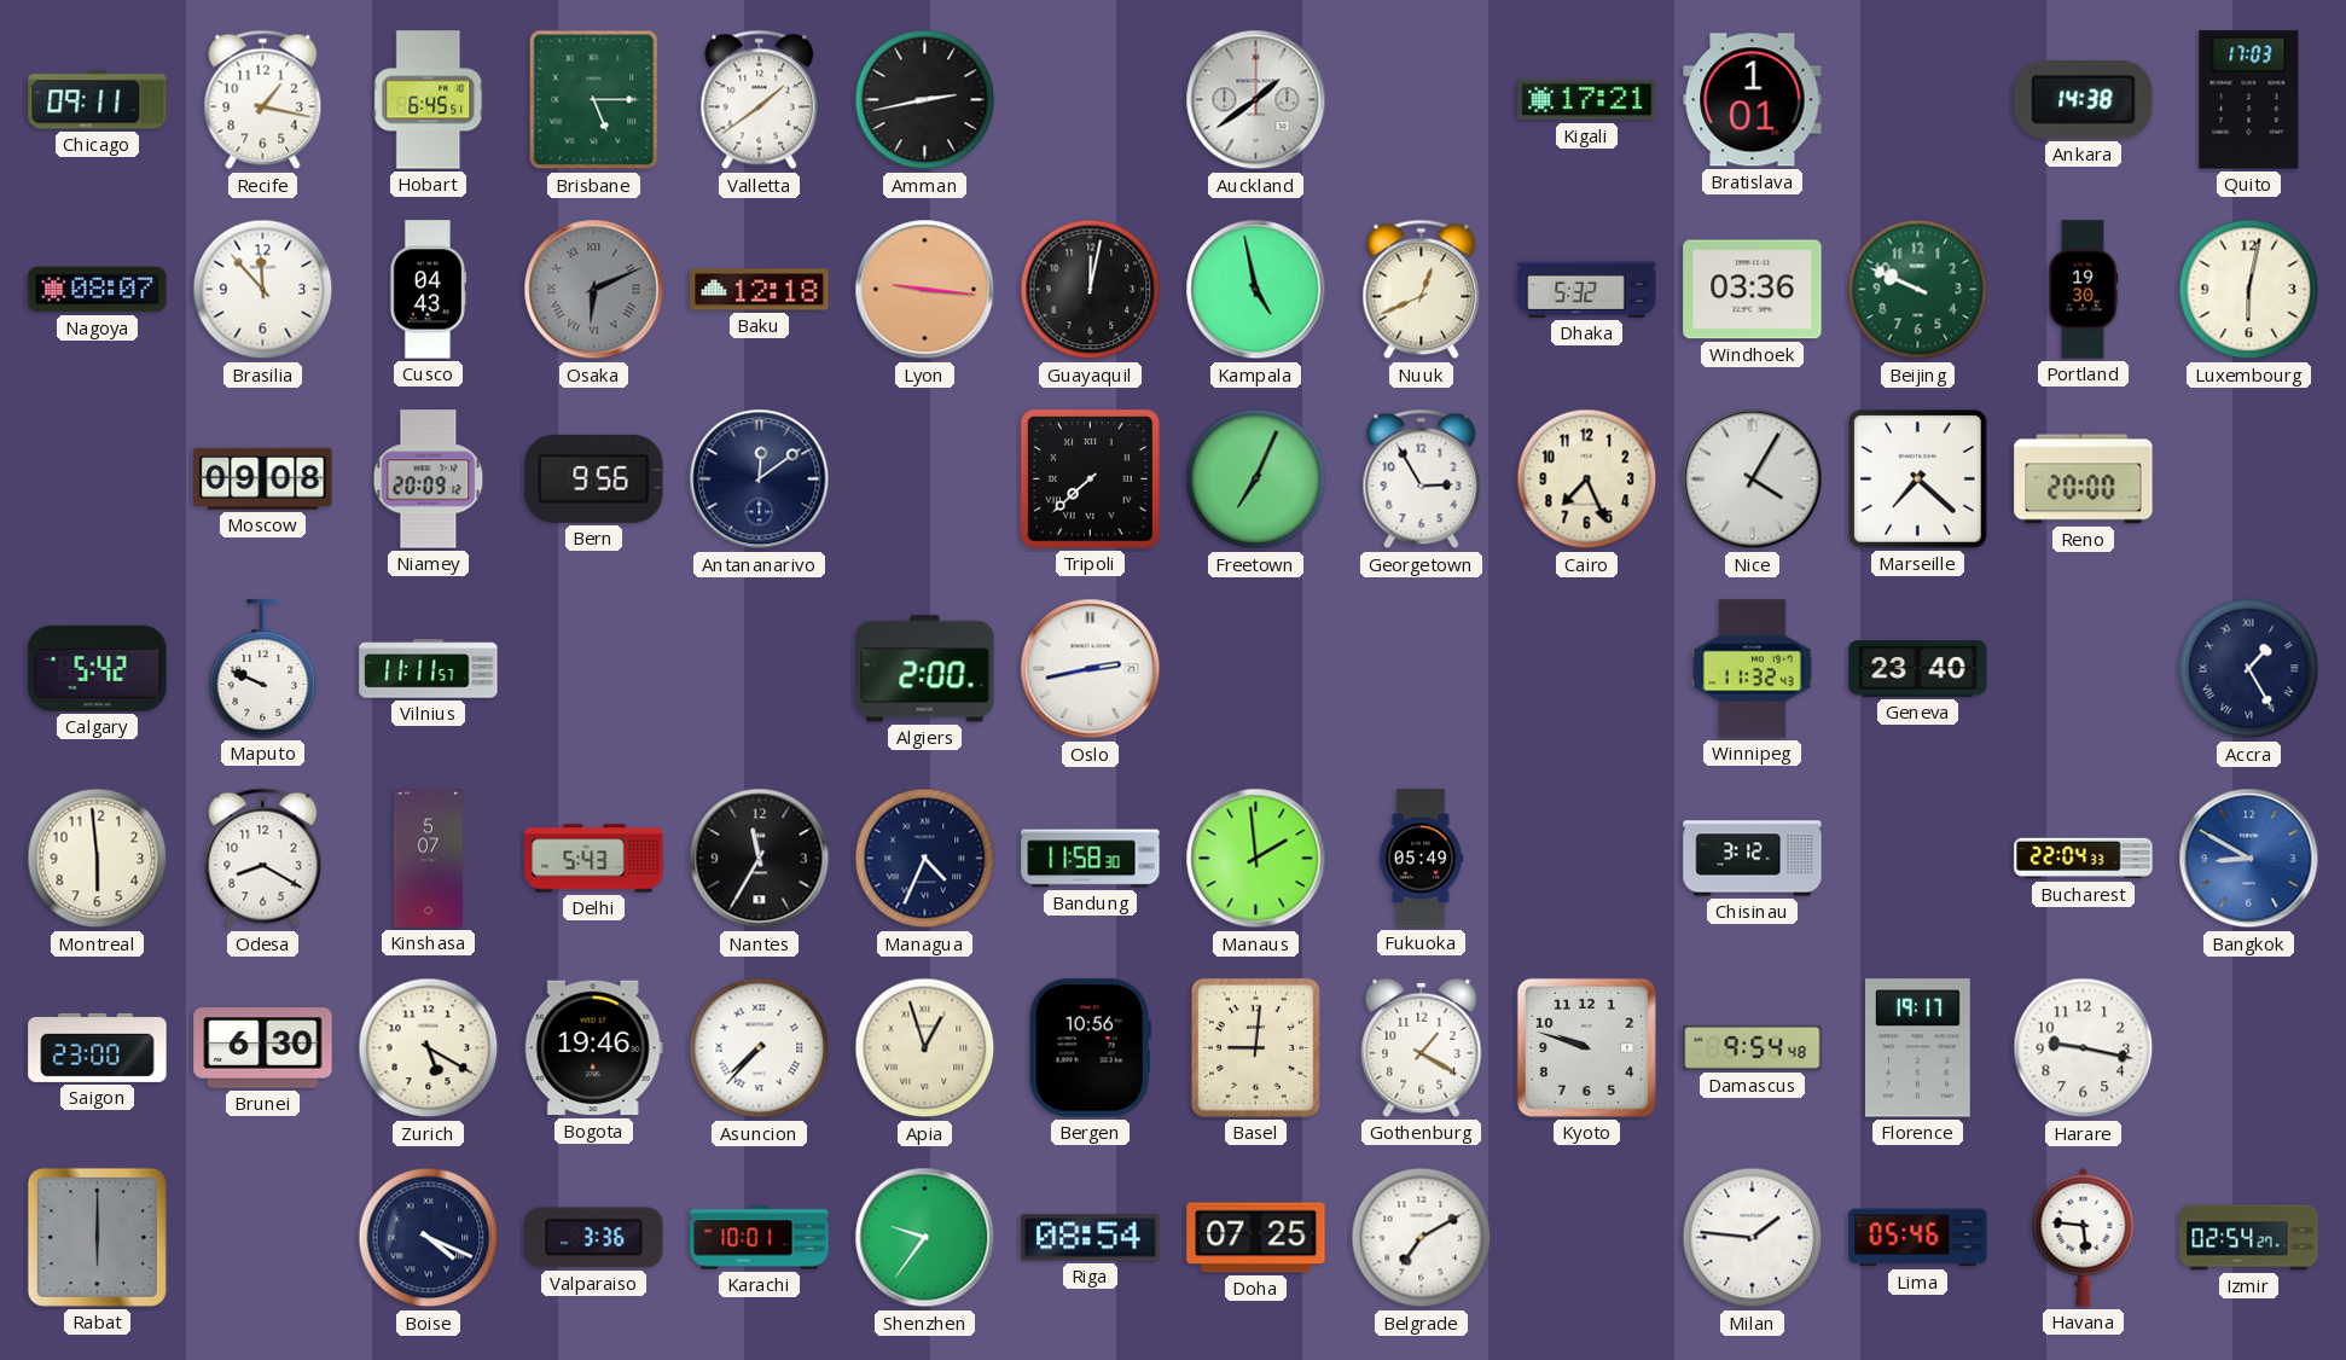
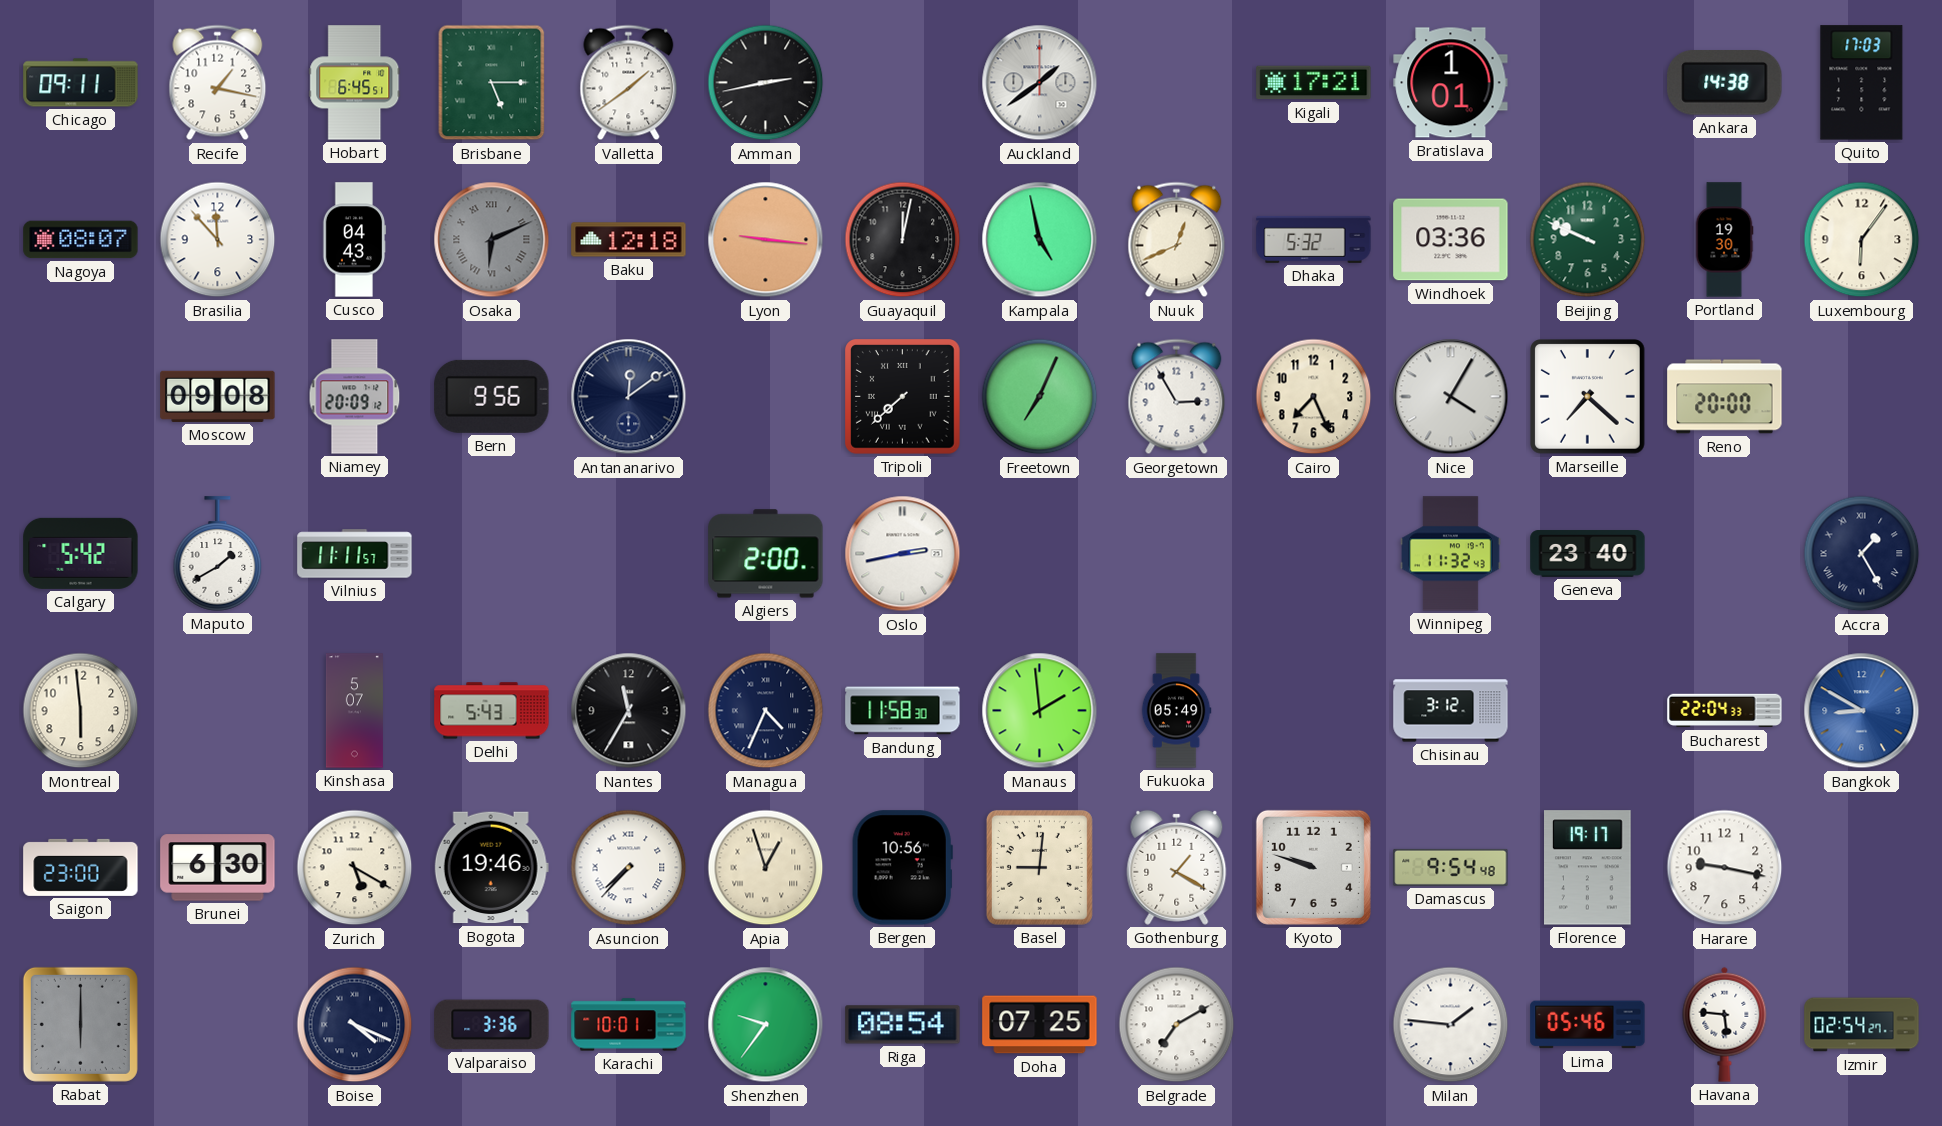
Luxembourg: 6:02 -> 6:06
Maputo: 9:49 -> 1:40
Odesa: 8:20 -> none
